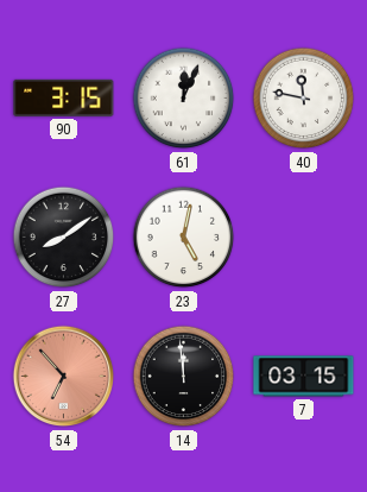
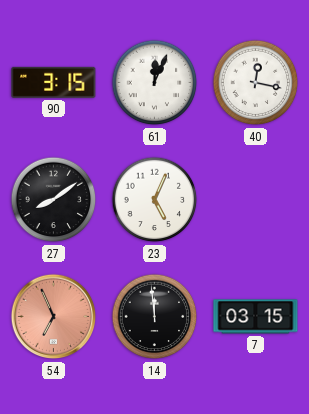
40: 11:47 -> 12:17
23: 5:02 -> 5:04
54: 6:53 -> 6:56
